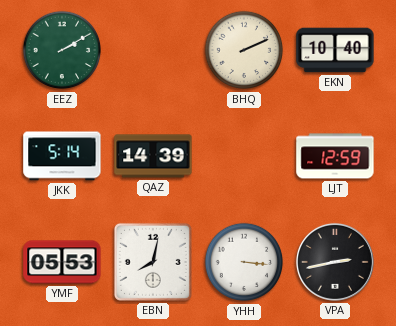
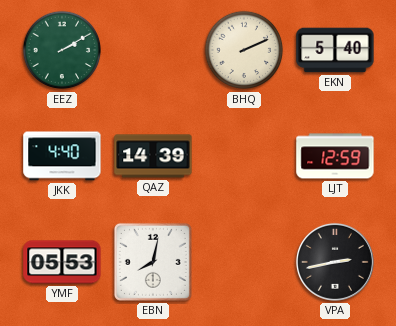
EKN: 10:40 -> 5:40
JKK: 5:14 -> 4:40
YHH: 3:16 -> none
